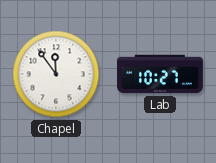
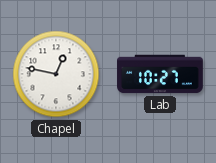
Chapel: 11:54 -> 12:47
